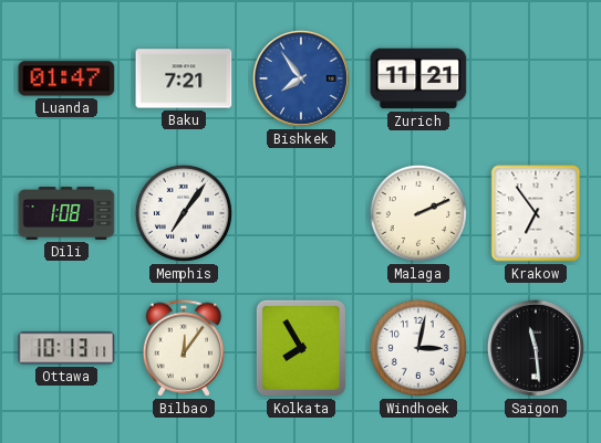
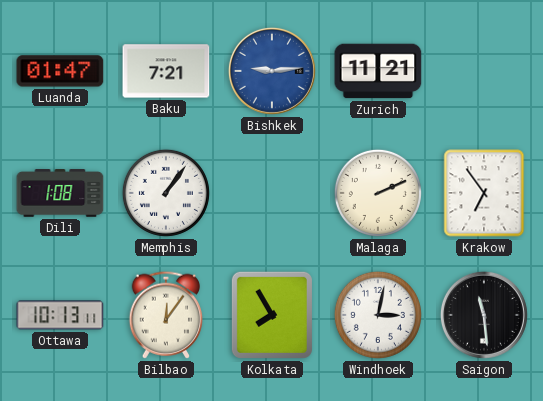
Bishkek: 7:54 -> 9:14
Memphis: 7:06 -> 1:06
